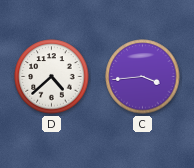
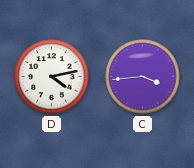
D: 4:38 -> 4:13
